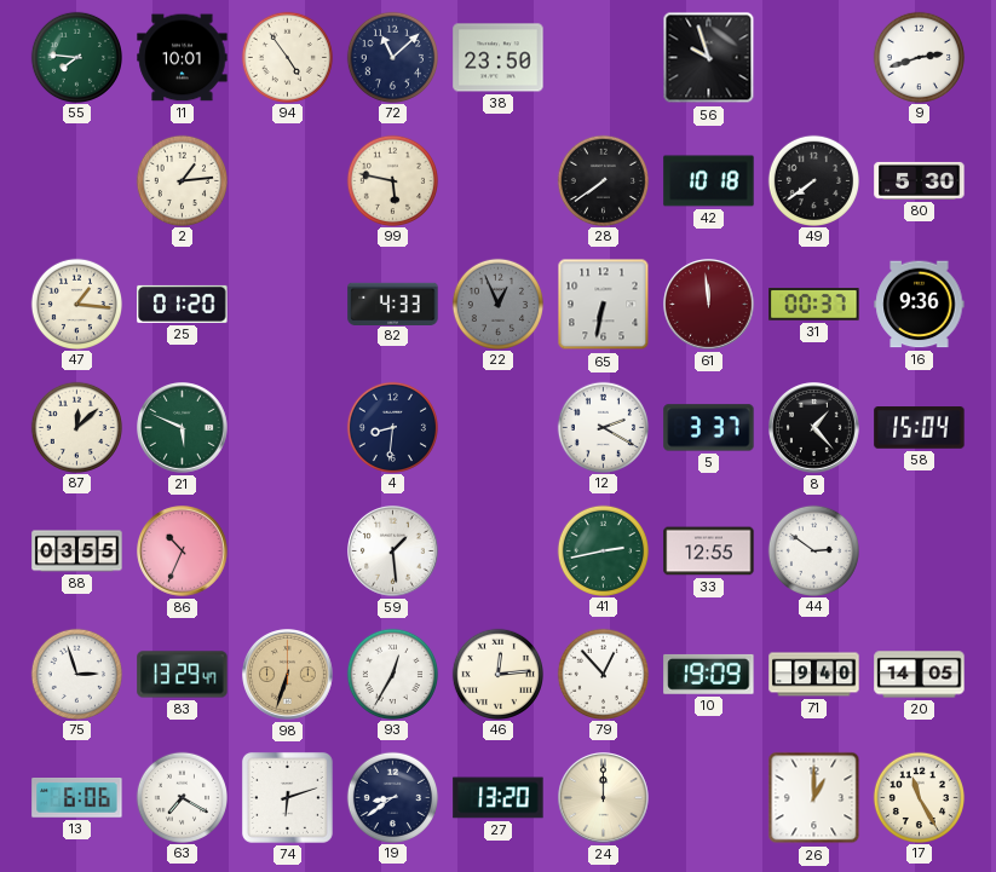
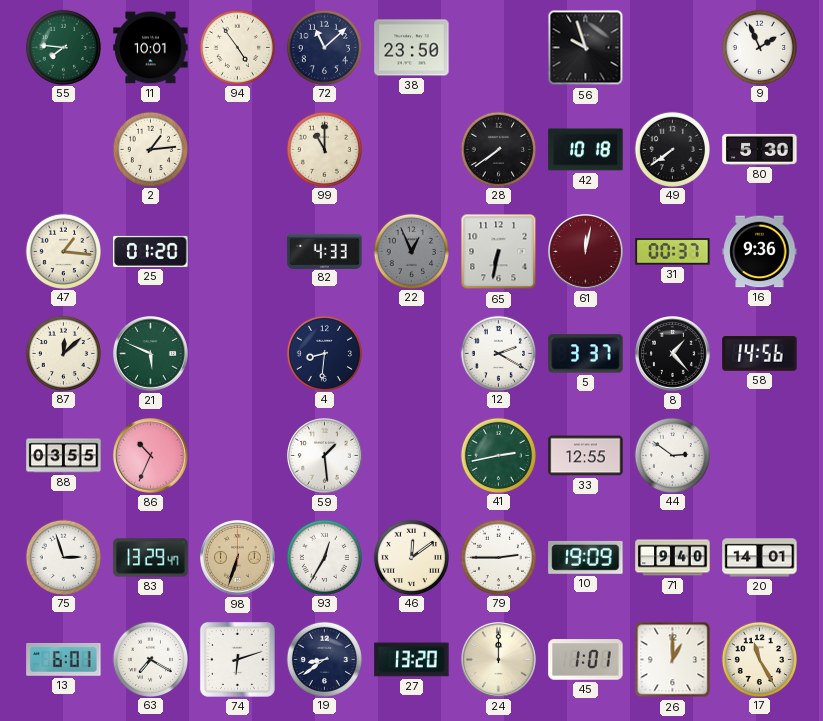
9: 2:42 -> 1:56
99: 5:47 -> 11:00
61: 11:59 -> 12:02
58: 15:04 -> 14:56
46: 12:14 -> 12:09
79: 12:53 -> 2:45
20: 14:05 -> 14:01
13: 6:06 -> 6:01
45: none -> 1:01
